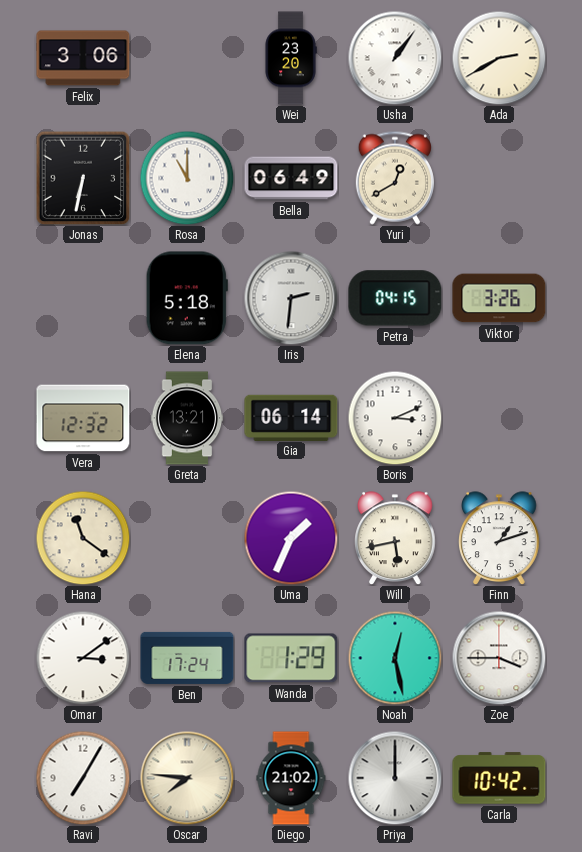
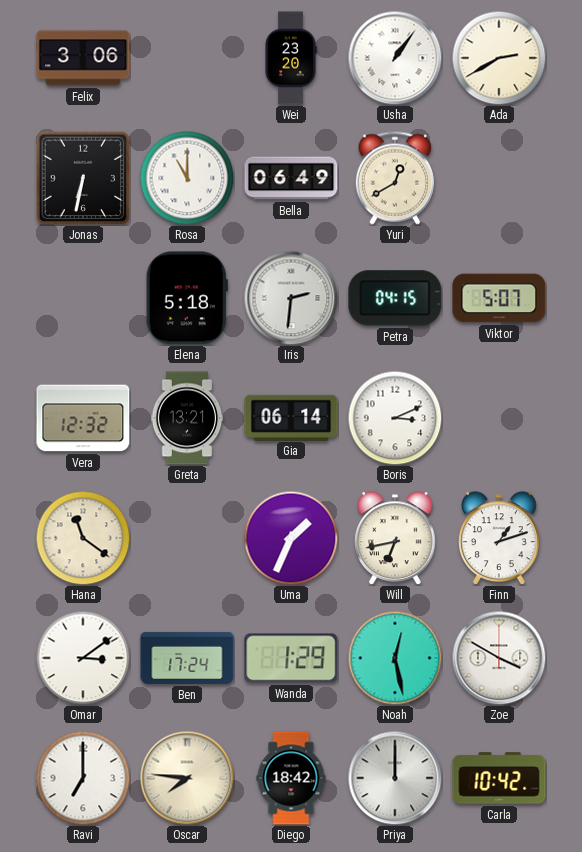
Viktor: 3:26 -> 5:07
Will: 5:43 -> 6:43
Zoe: 3:45 -> 3:50
Ravi: 7:05 -> 7:00
Diego: 21:02 -> 18:42
